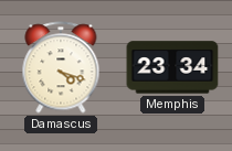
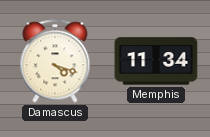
Memphis: 23:34 -> 11:34
